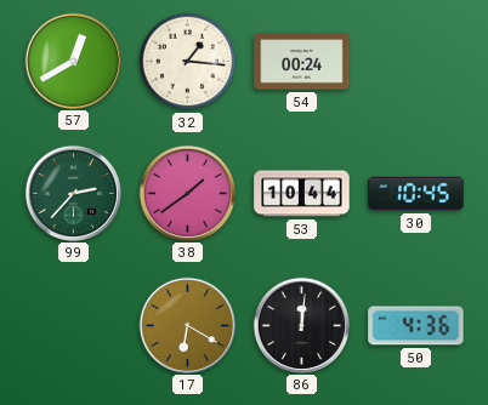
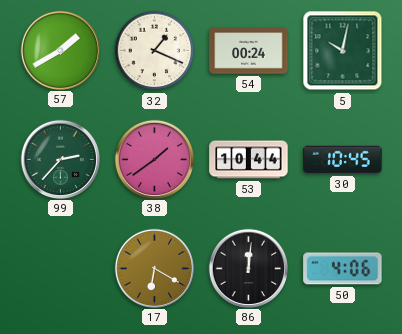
57: 12:40 -> 1:40
32: 1:16 -> 1:19
5: none -> 10:02
50: 4:36 -> 4:06
